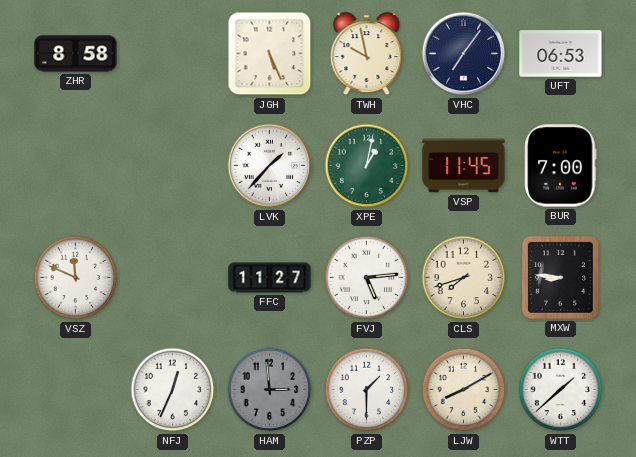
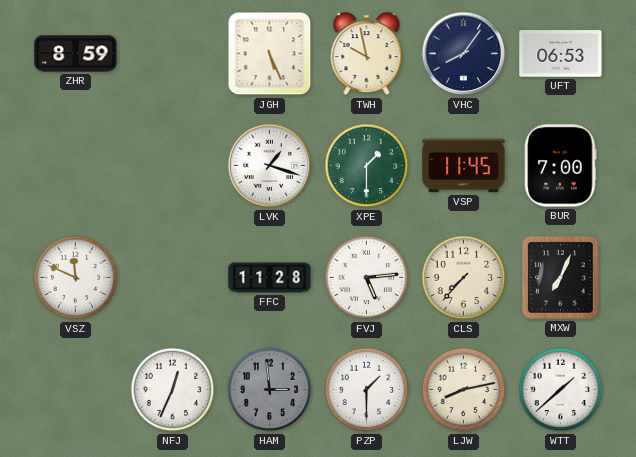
ZHR: 8:58 -> 8:59
VHC: 7:06 -> 8:06
LVK: 1:37 -> 1:18
XPE: 1:02 -> 1:30
FFC: 11:27 -> 11:28
CLS: 7:42 -> 7:37
MXW: 8:46 -> 7:04
LJW: 8:10 -> 8:13
